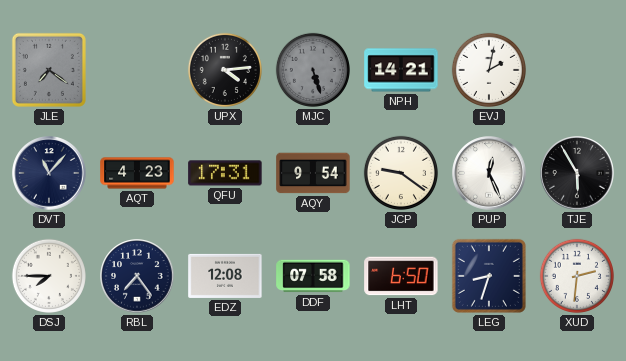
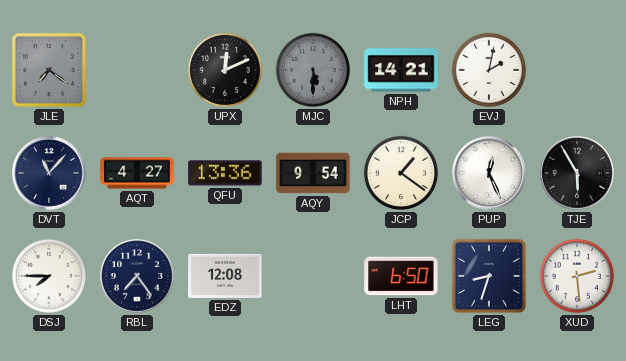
UPX: 4:14 -> 12:11
MJC: 5:27 -> 5:30
AQT: 4:23 -> 4:27
QFU: 17:31 -> 13:36
JCP: 9:21 -> 1:21
DDF: 07:58 -> none
XUD: 2:31 -> 2:29
